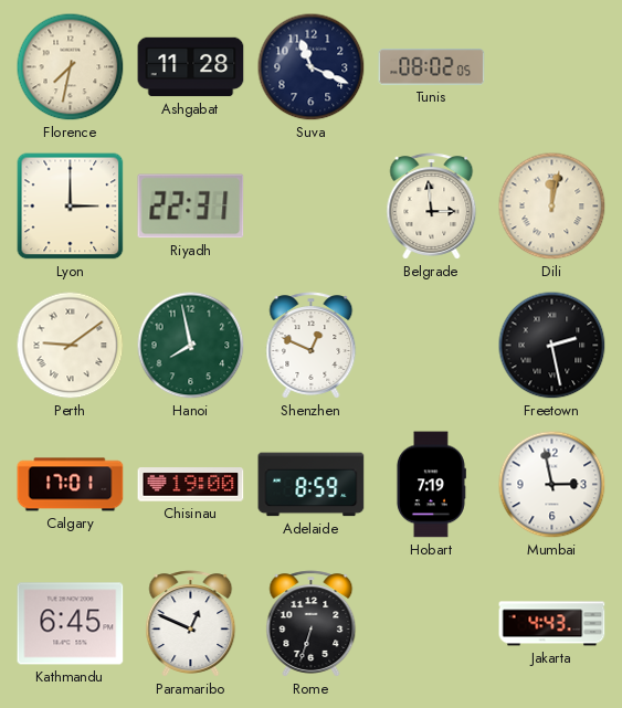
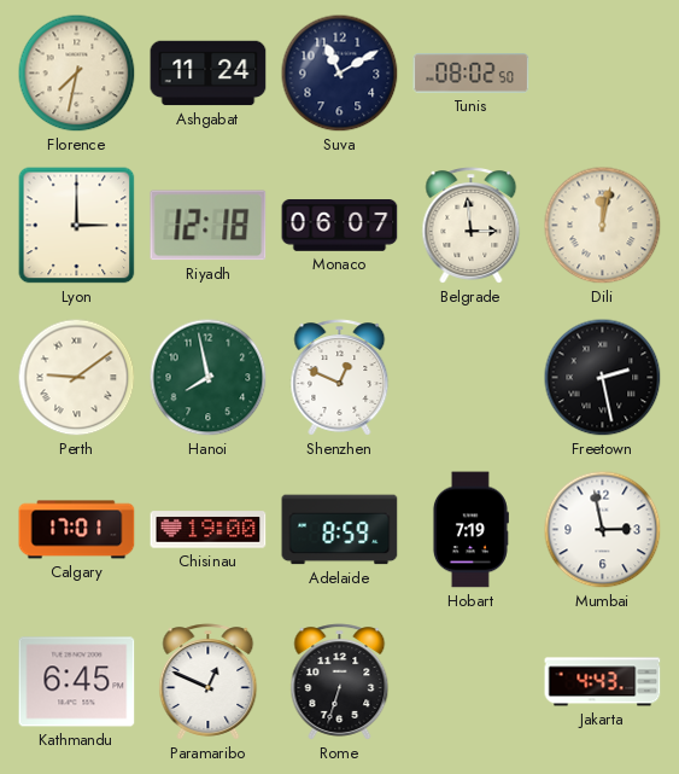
Ashgabat: 11:28 -> 11:24
Suva: 11:19 -> 11:10
Tunis: 08:02:05 -> 08:02:50
Riyadh: 22:31 -> 12:18
Monaco: none -> 06:07
